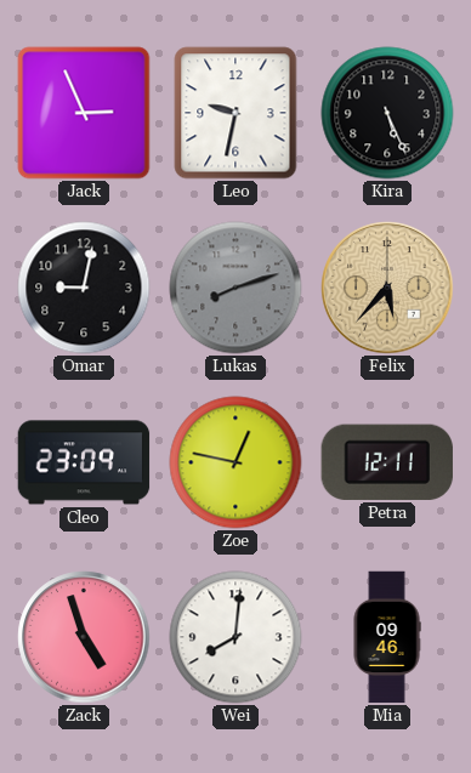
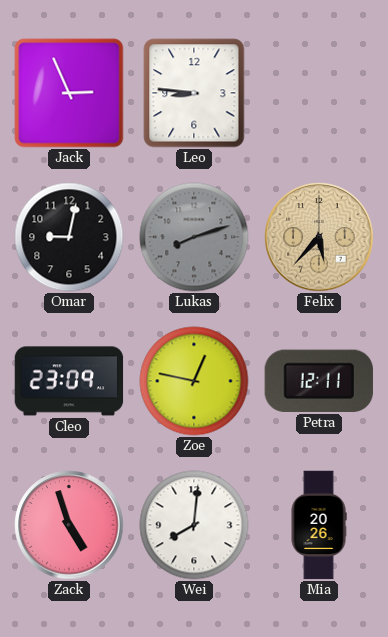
Leo: 9:32 -> 8:46
Kira: 5:26 -> none
Mia: 09:46 -> 20:26
